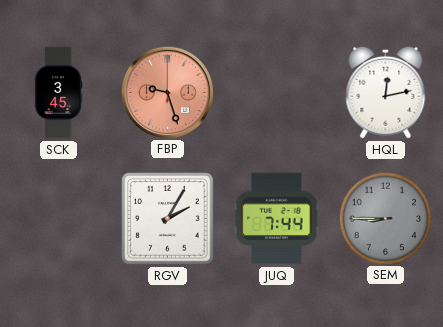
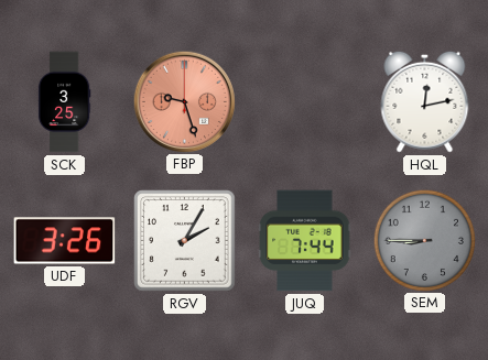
SCK: 3:45 -> 3:25
UDF: none -> 3:26
